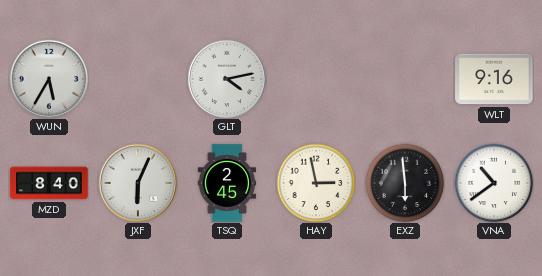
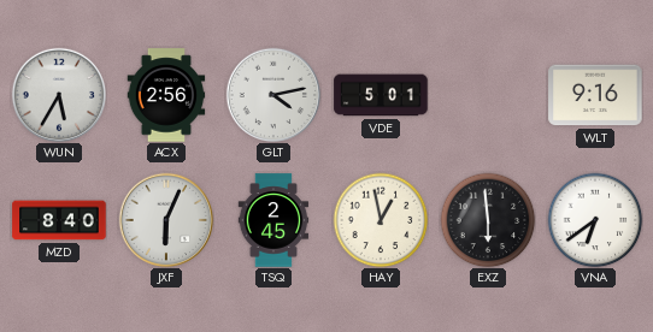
ACX: none -> 2:56
VDE: none -> 5:01
HAY: 2:58 -> 12:58
VNA: 10:39 -> 6:39
